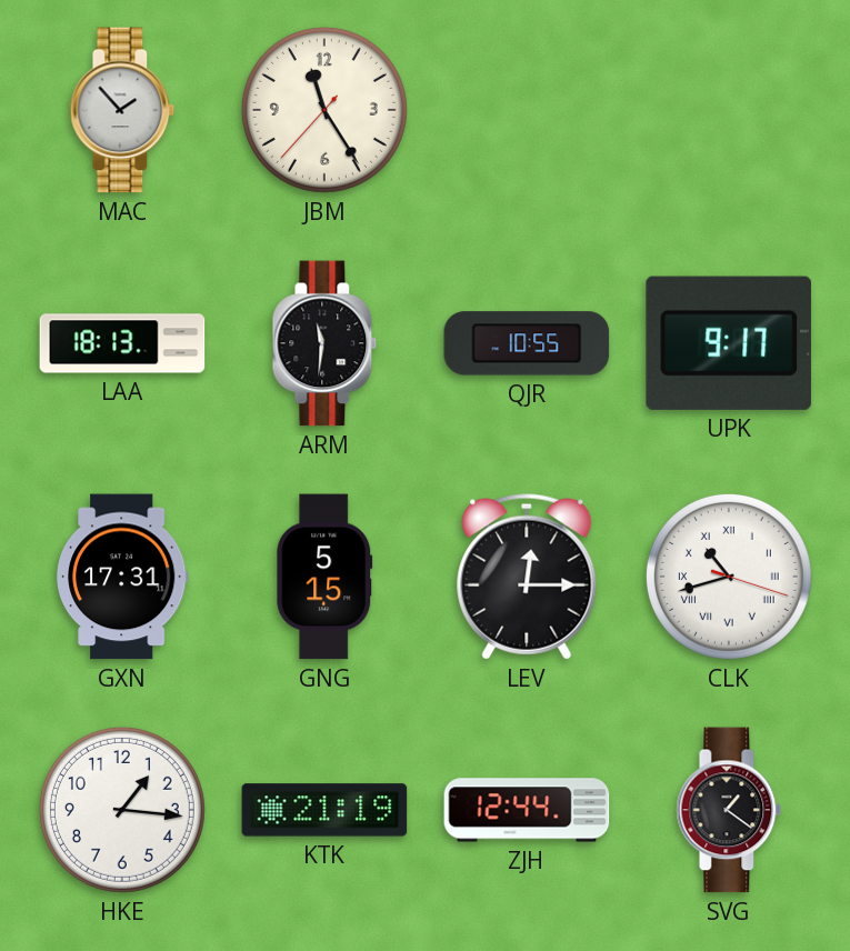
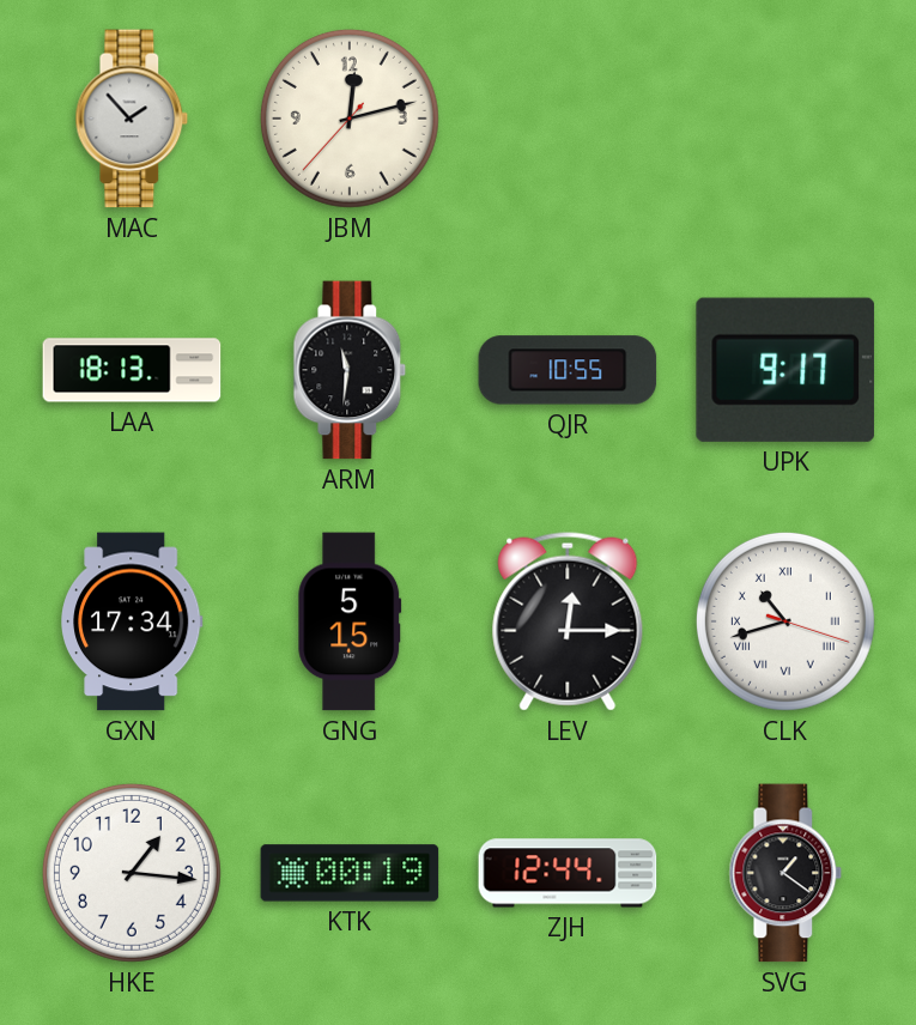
JBM: 11:24 -> 12:12
GXN: 17:31 -> 17:34
KTK: 21:19 -> 00:19
